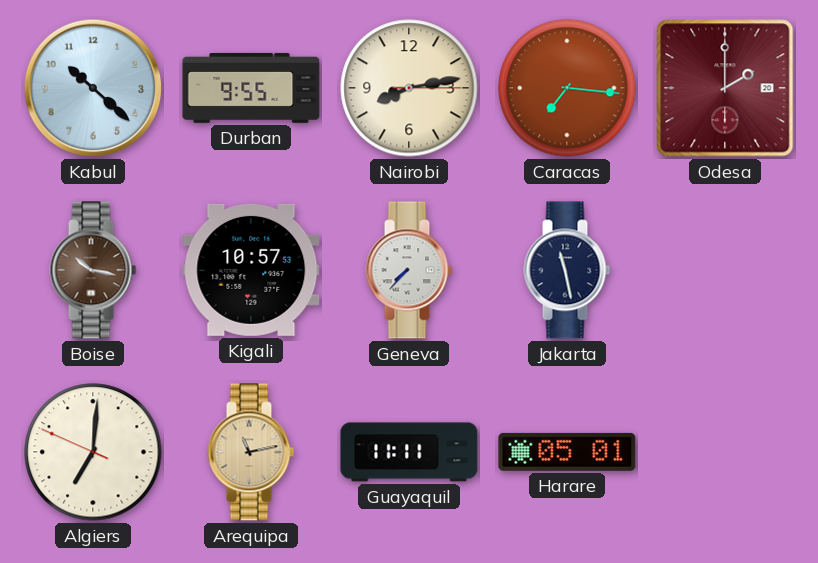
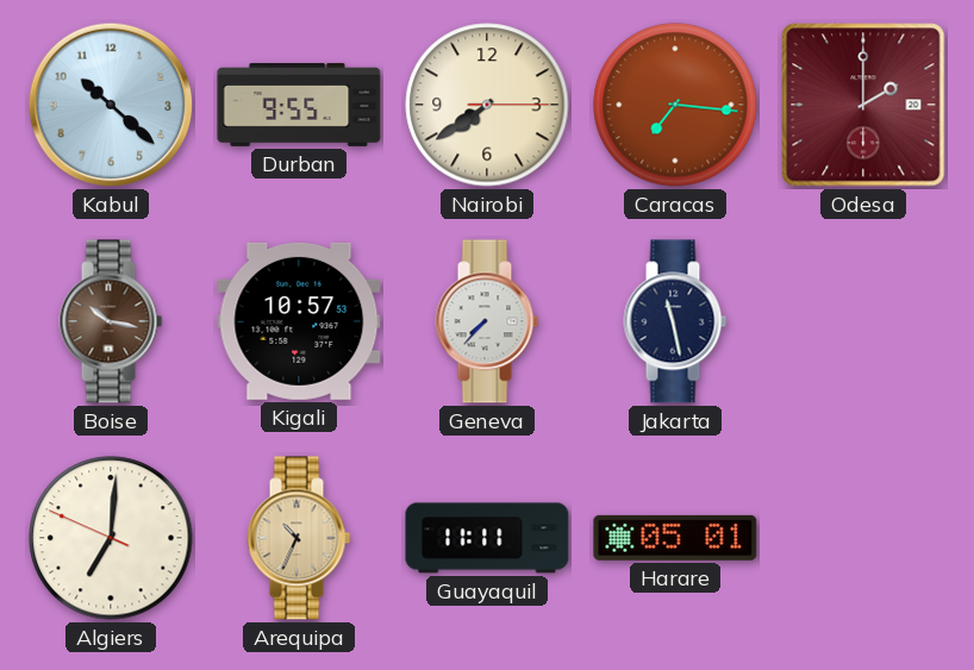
Nairobi: 8:13 -> 7:39
Arequipa: 11:13 -> 10:34
